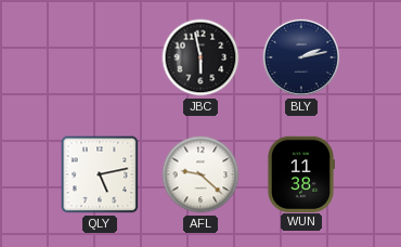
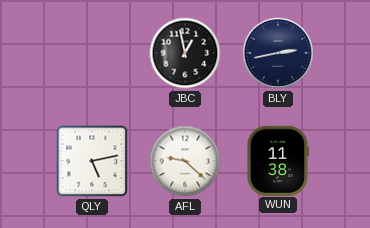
JBC: 5:58 -> 12:58
BLY: 2:13 -> 2:43
